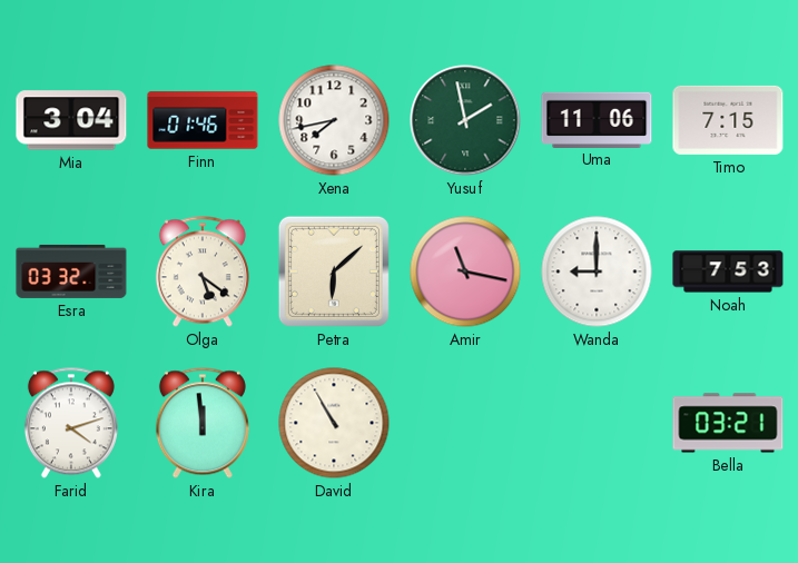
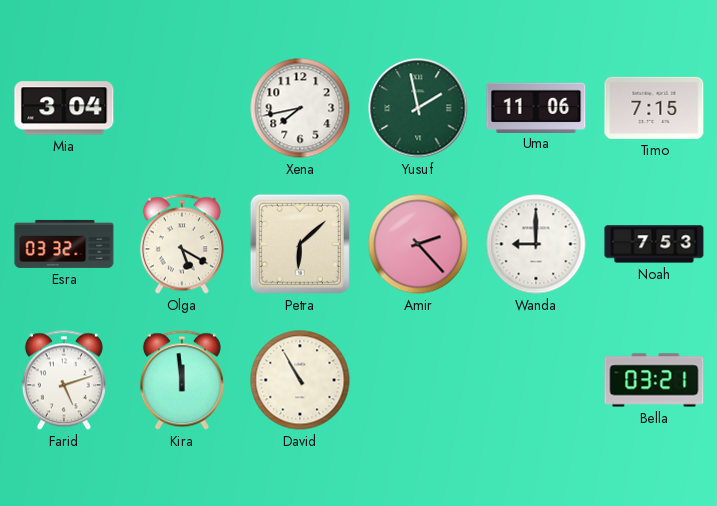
Finn: 01:46 -> none
Olga: 5:21 -> 5:20
Amir: 11:17 -> 2:23
Farid: 4:12 -> 5:12
